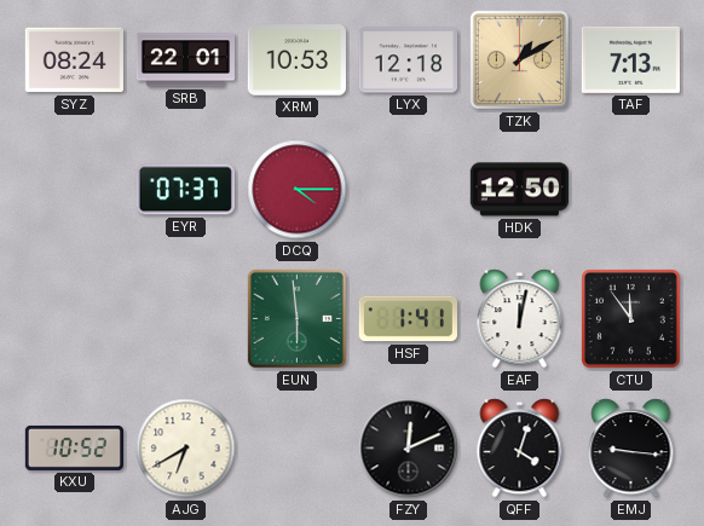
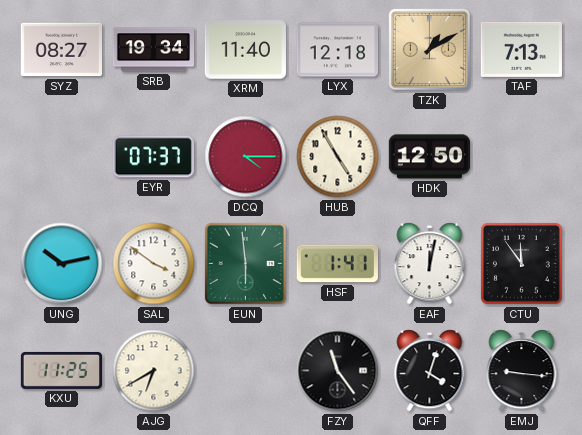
SYZ: 08:24 -> 08:27
SRB: 22:01 -> 19:34
XRM: 10:53 -> 11:40
HUB: none -> 4:55
UNG: none -> 10:13
SAL: none -> 3:51
KXU: 10:52 -> 11:25
FZY: 12:11 -> 11:24
